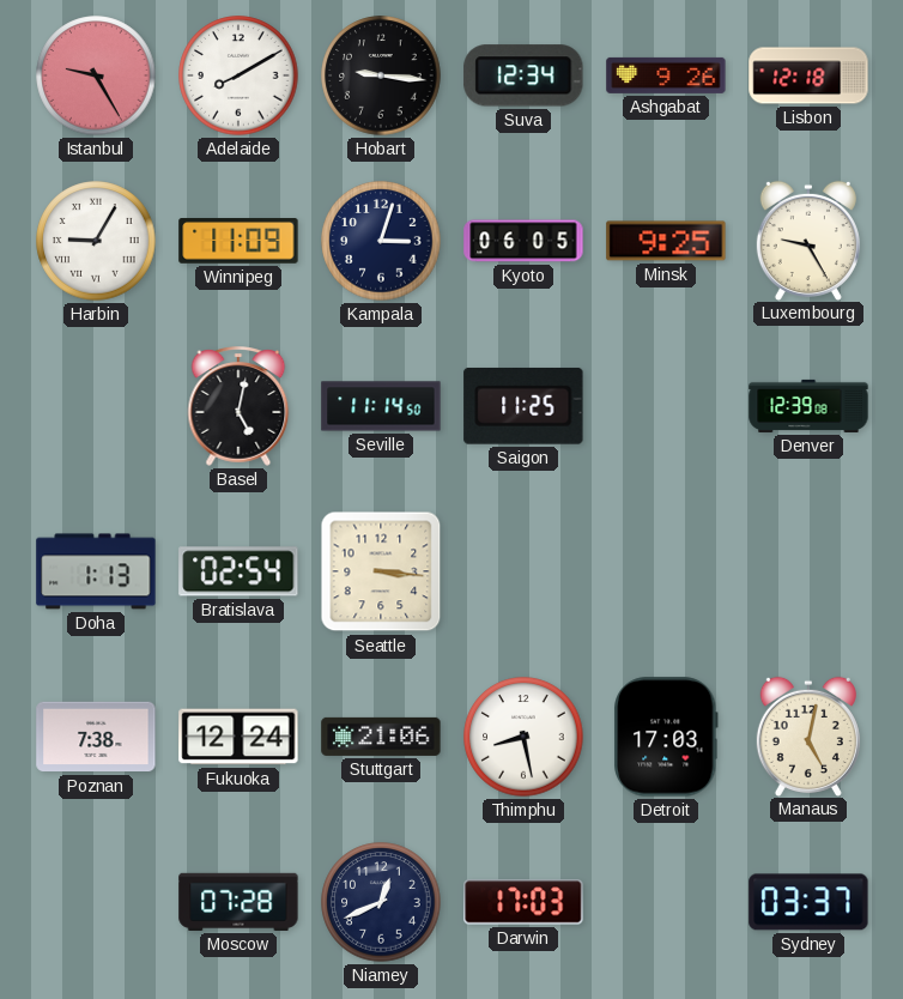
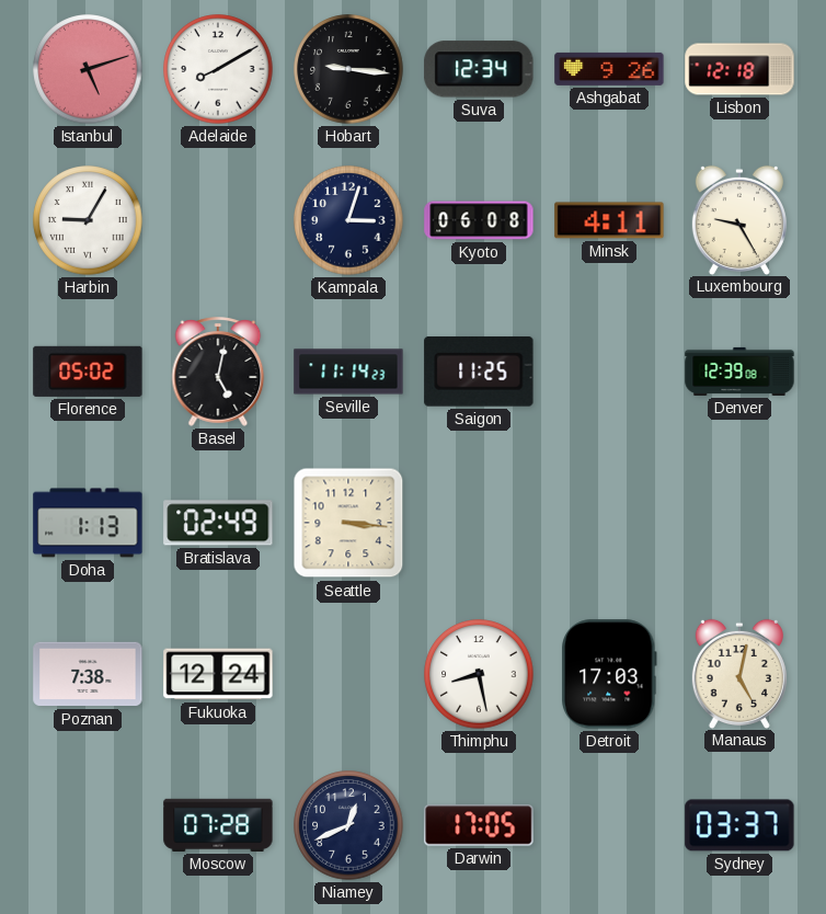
Istanbul: 9:25 -> 5:12
Winnipeg: 11:09 -> none
Kyoto: 06:05 -> 06:08
Minsk: 9:25 -> 4:11
Florence: none -> 05:02
Seville: 11:14:50 -> 11:14:23
Bratislava: 02:54 -> 02:49
Stuttgart: 21:06 -> none
Darwin: 17:03 -> 17:05
